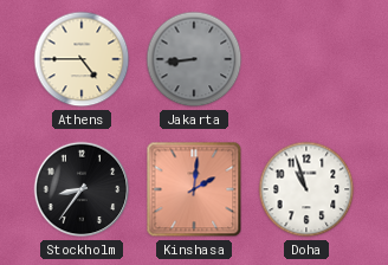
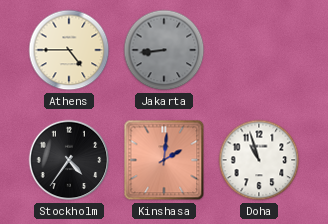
Stockholm: 8:36 -> 4:36
